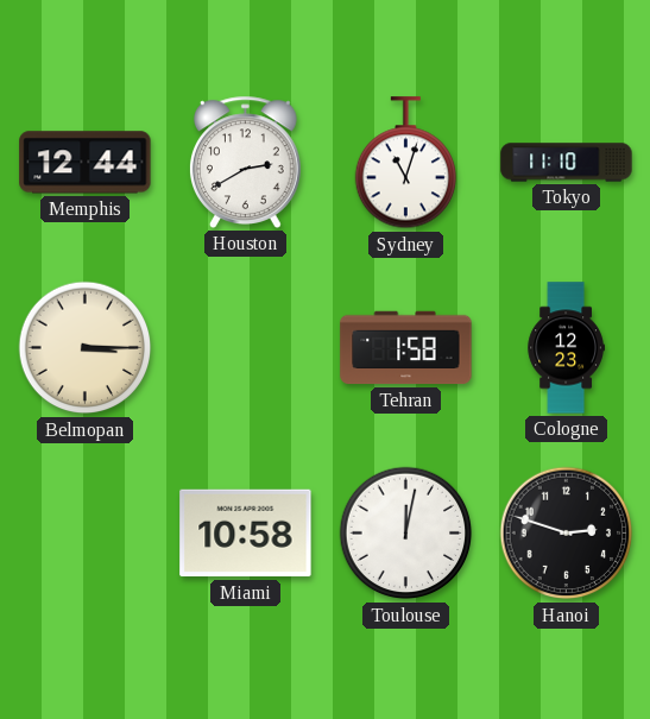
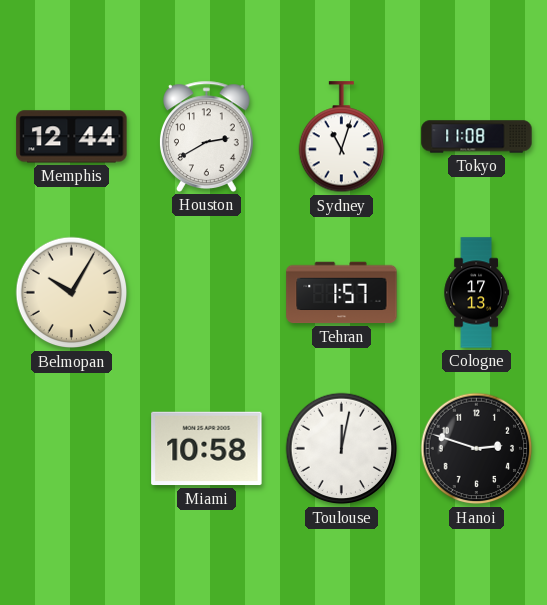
Tokyo: 11:10 -> 11:08
Belmopan: 3:15 -> 10:05
Tehran: 1:58 -> 1:57
Cologne: 12:23 -> 17:13
